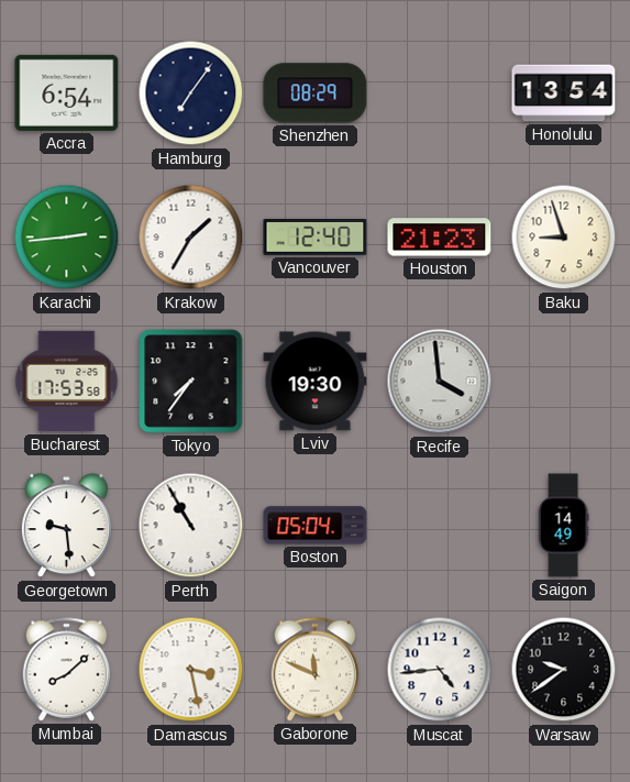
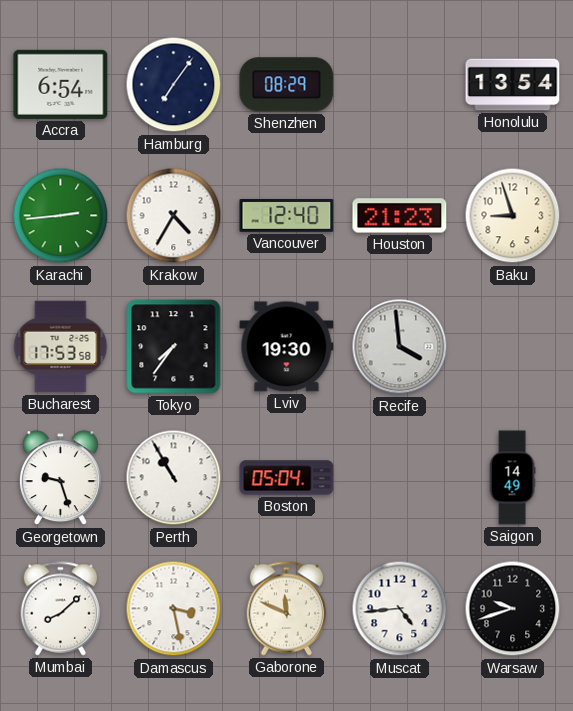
Krakow: 1:35 -> 4:35
Georgetown: 9:29 -> 9:27
Warsaw: 9:39 -> 9:42
